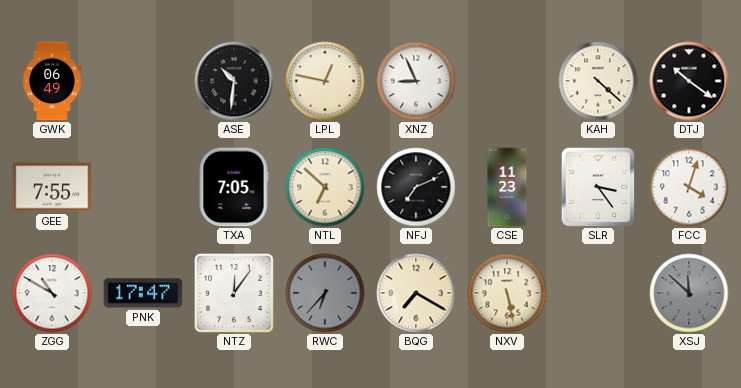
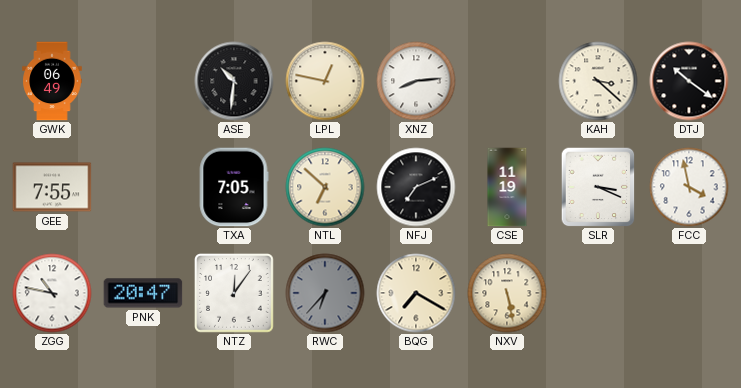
XNZ: 8:56 -> 8:14
KAH: 4:22 -> 3:22
CSE: 11:23 -> 11:19
SLR: 3:24 -> 3:19
FCC: 4:03 -> 3:58
ZGG: 10:50 -> 10:47
PNK: 17:47 -> 20:47
XSJ: 11:52 -> none
